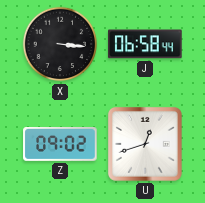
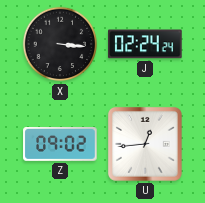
J: 06:58 -> 02:24
U: 12:42 -> 12:44
